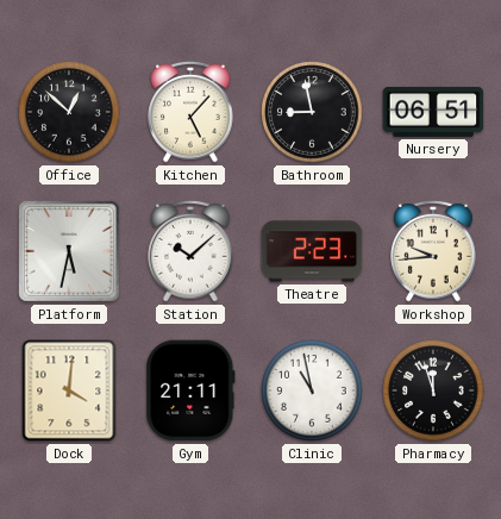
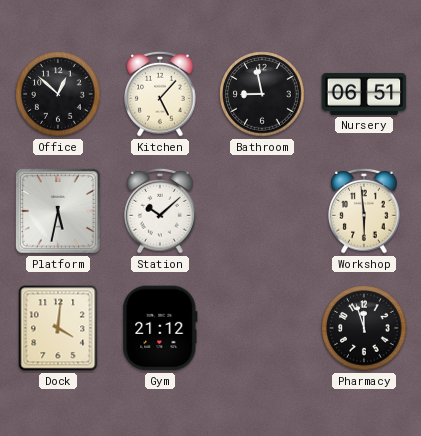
Theatre: 2:23 -> none
Workshop: 9:44 -> 5:59
Gym: 21:11 -> 21:12
Clinic: 10:58 -> none
